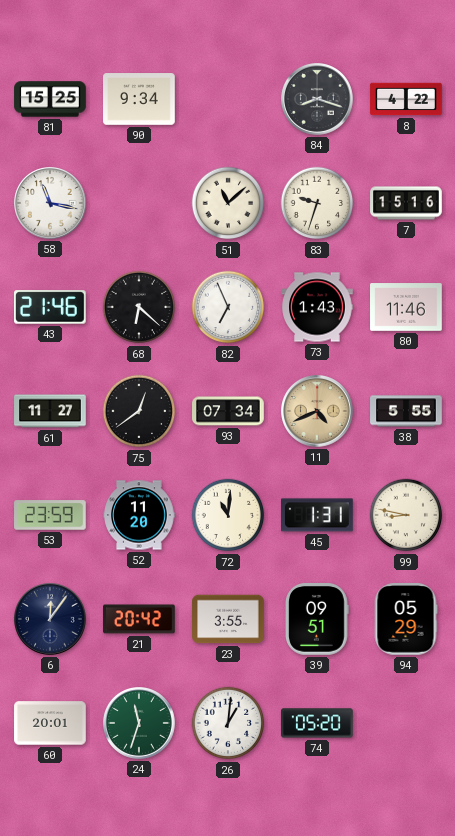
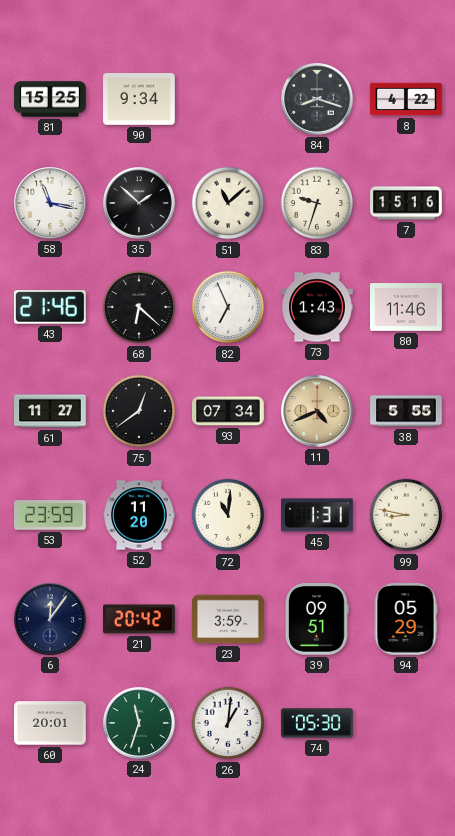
35: none -> 1:52
23: 3:55 -> 3:59
74: 05:20 -> 05:30
